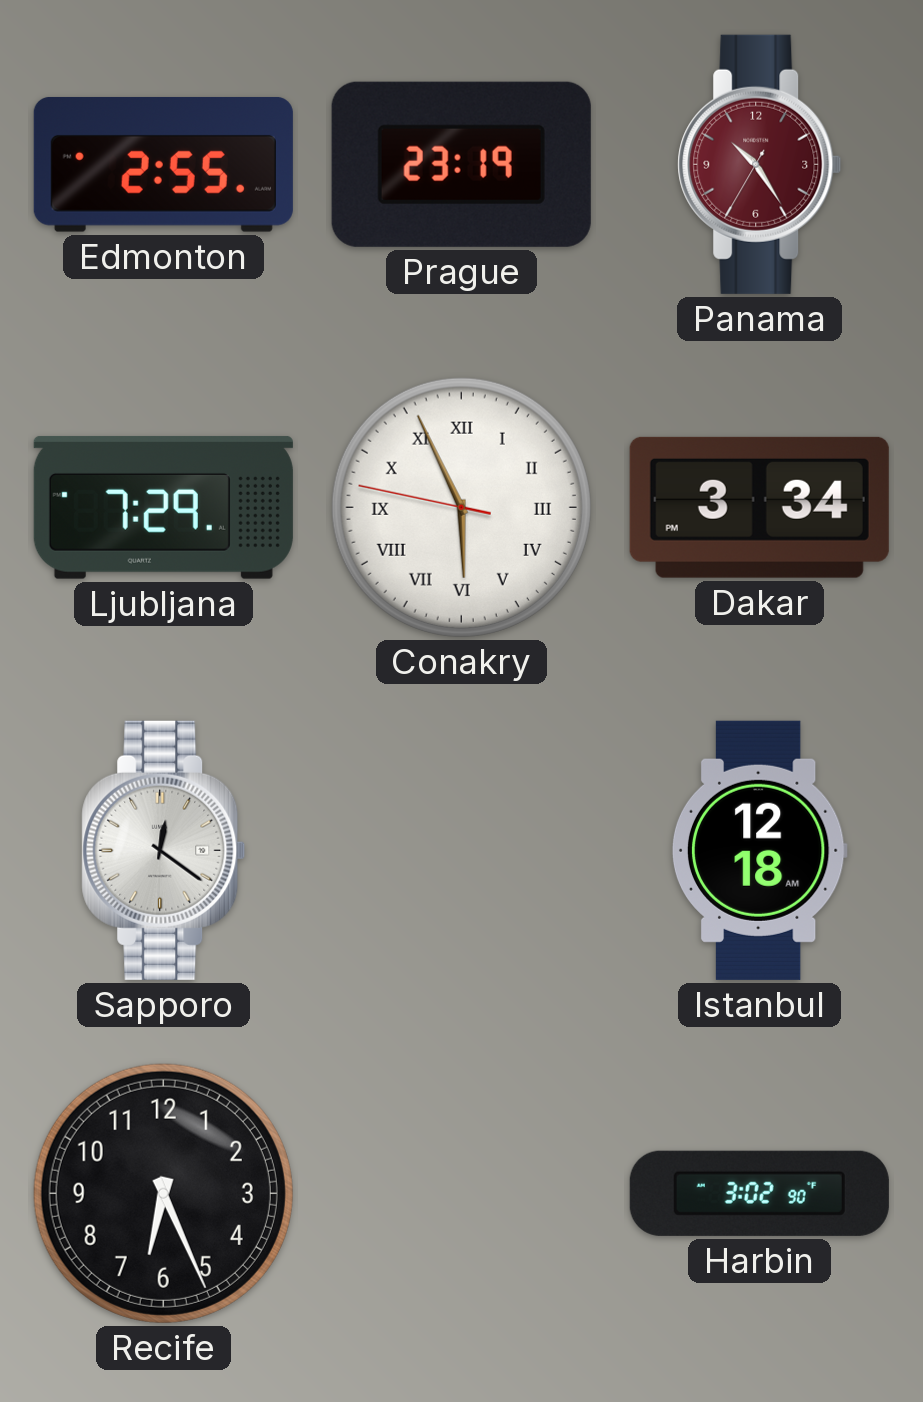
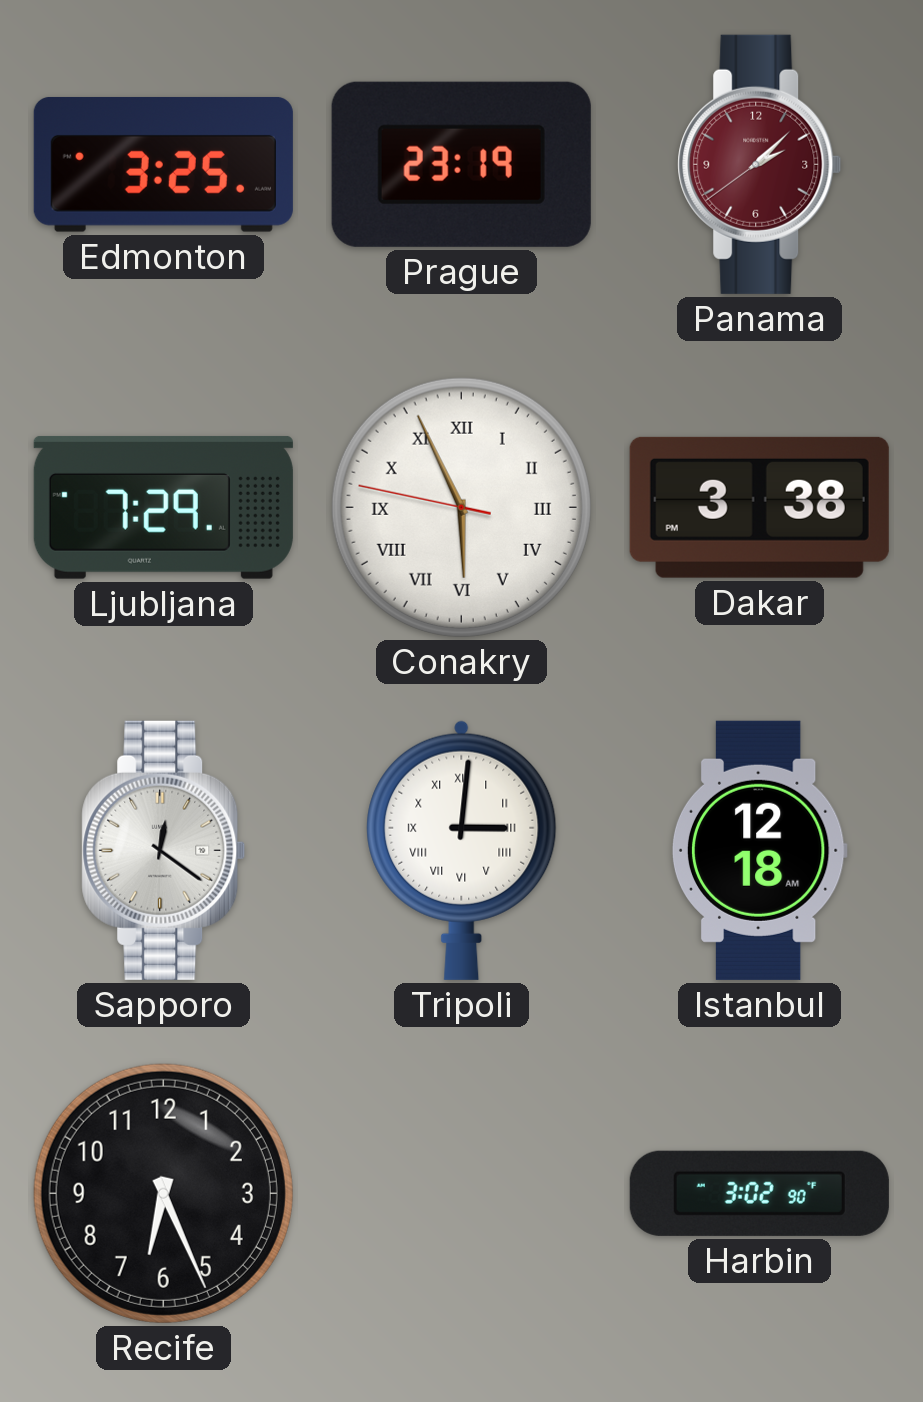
Edmonton: 2:55 -> 3:25
Panama: 10:24 -> 2:07
Dakar: 3:34 -> 3:38
Tripoli: none -> 3:01
